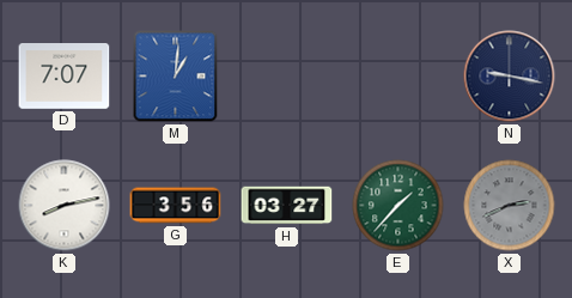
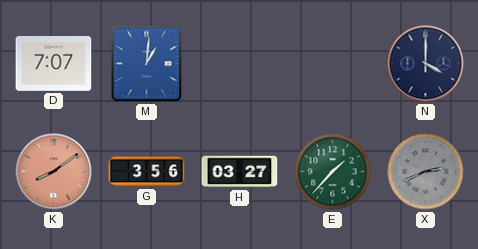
N: 9:17 -> 4:00
K: 8:13 -> 8:09
K dial: white -> salmon
